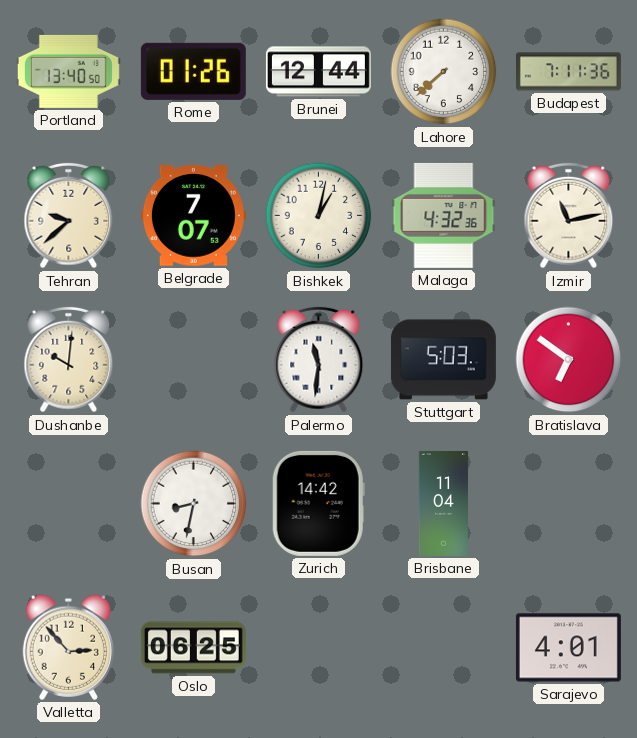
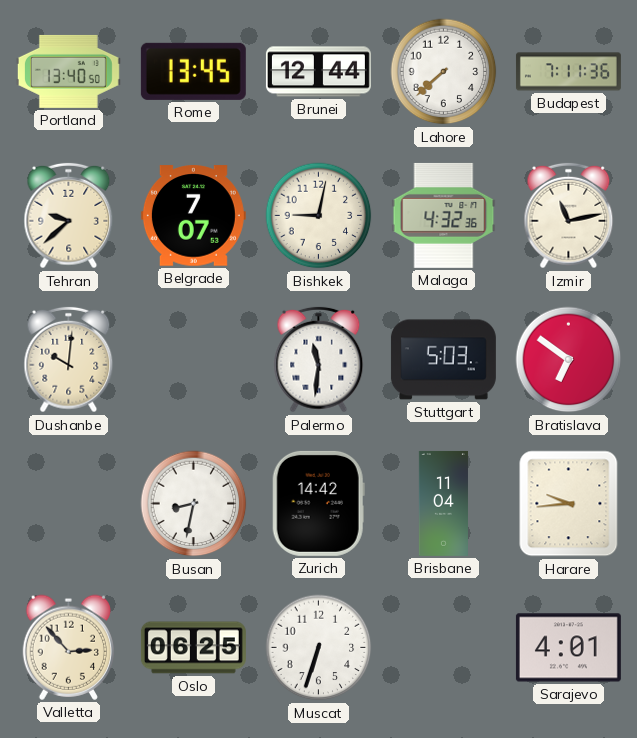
Rome: 01:26 -> 13:45
Bishkek: 1:02 -> 9:02
Harare: none -> 9:44
Muscat: none -> 6:33
